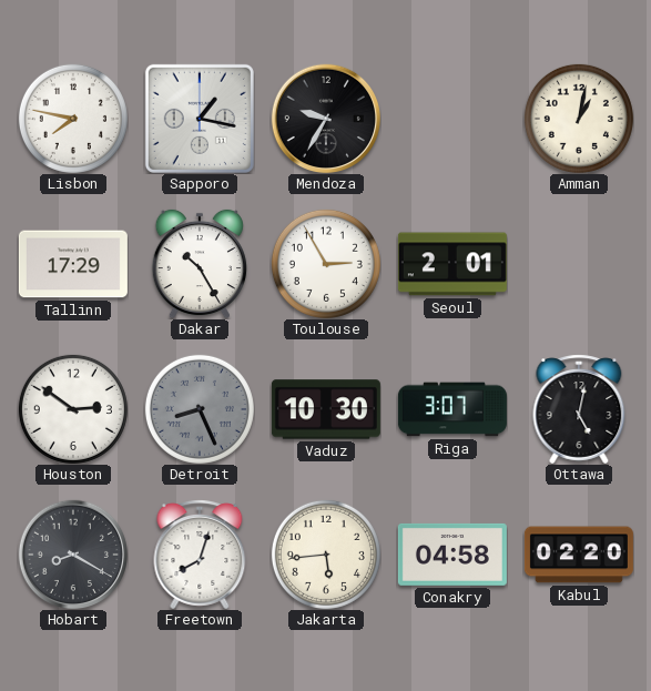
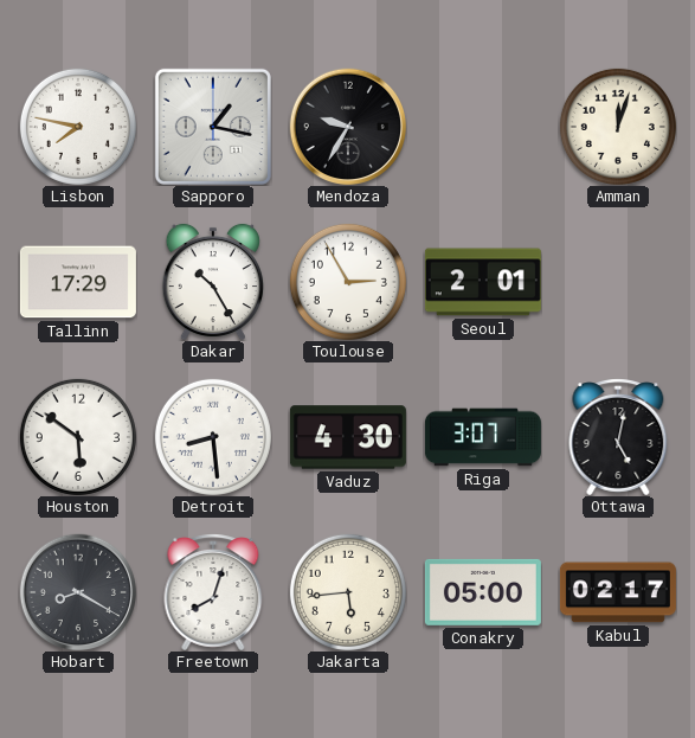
Amman: 1:02 -> 12:03
Houston: 2:51 -> 5:51
Detroit: 8:26 -> 8:29
Detroit dial: grey -> white
Vaduz: 10:30 -> 4:30
Conakry: 04:58 -> 05:00
Kabul: 02:20 -> 02:17
